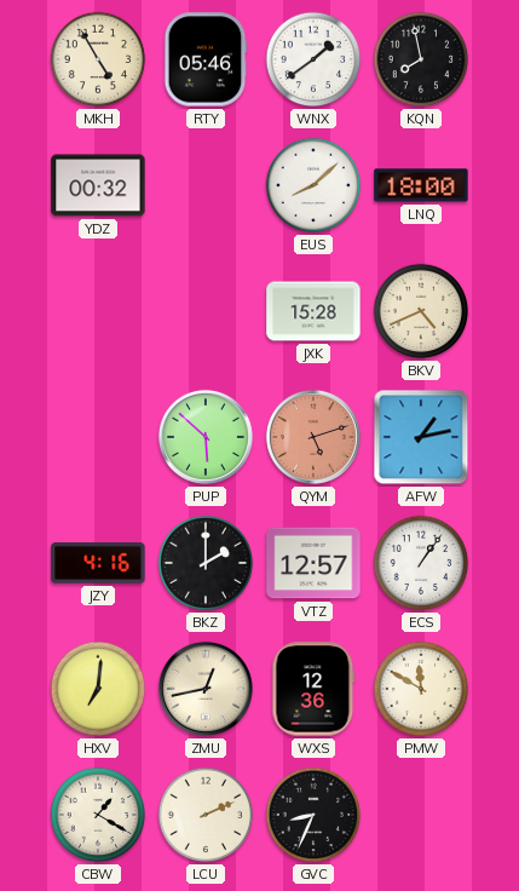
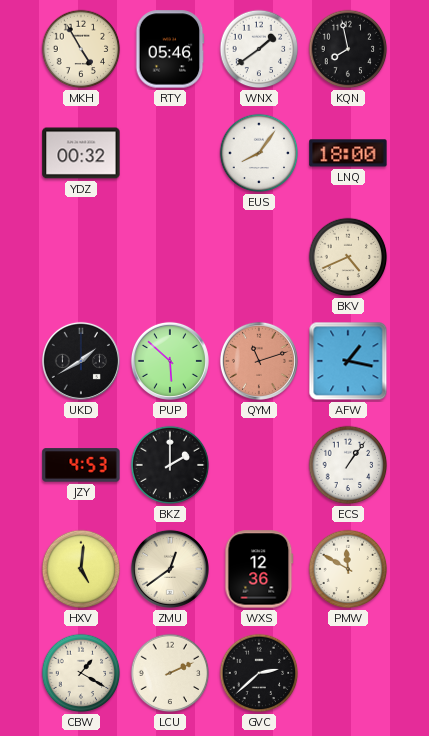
EUS: 8:08 -> 8:06
JXK: 15:28 -> none
UKD: none -> 1:40
QYM: 5:12 -> 11:12
AFW: 1:13 -> 1:17
JZY: 4:16 -> 4:53
VTZ: 12:57 -> none
HXV: 7:01 -> 5:01
ZMU: 12:43 -> 12:39
GVC: 8:34 -> 2:38
